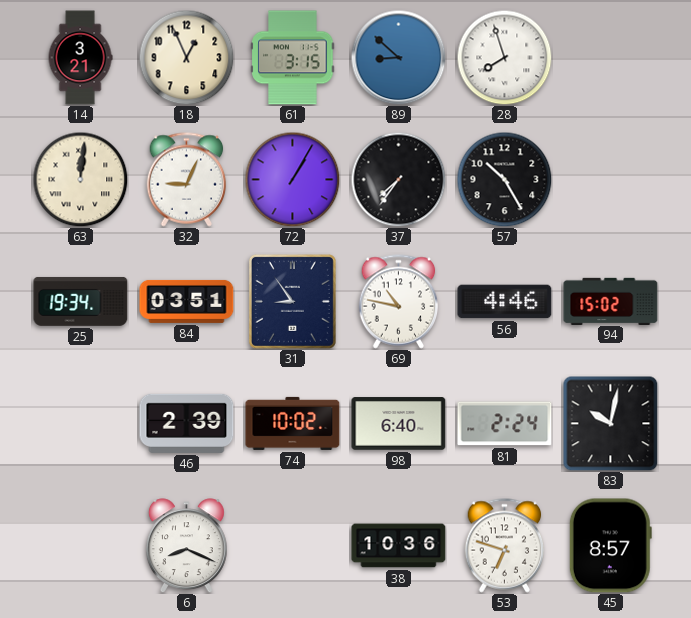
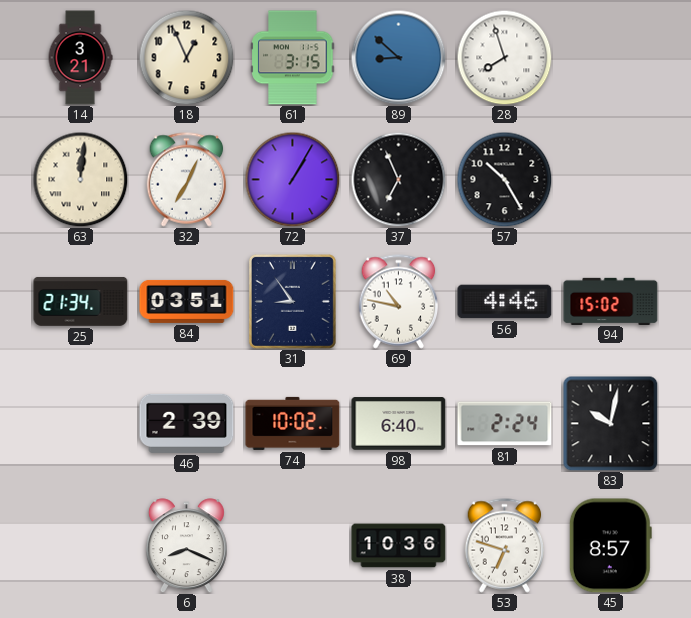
32: 9:04 -> 7:04
37: 7:36 -> 6:56
25: 19:34 -> 21:34
